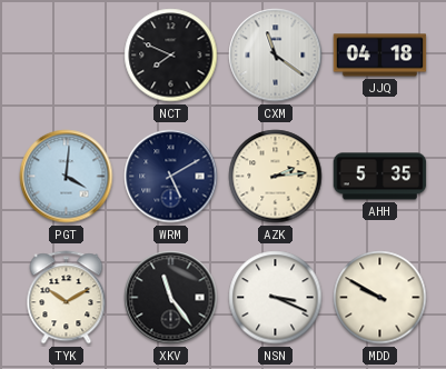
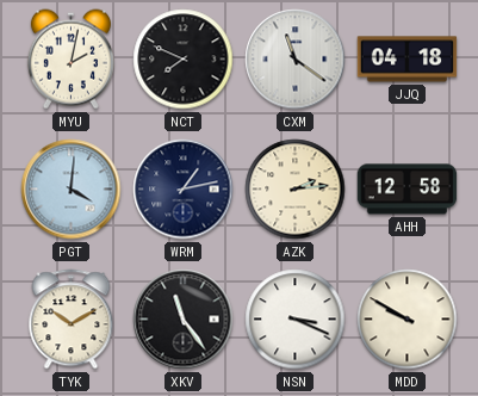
MYU: none -> 2:02
WRM: 5:10 -> 1:13
AHH: 5:35 -> 12:58
